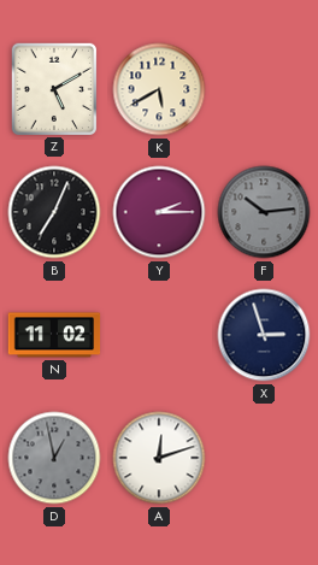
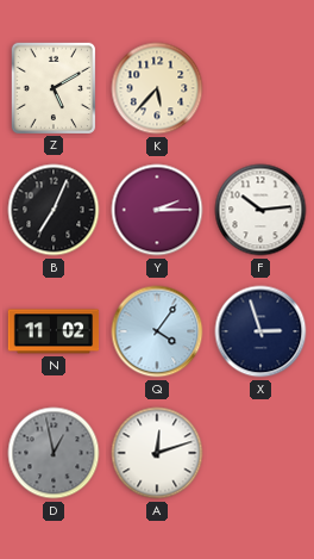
K: 5:40 -> 5:37
F dial: grey -> white
Q: none -> 4:06
